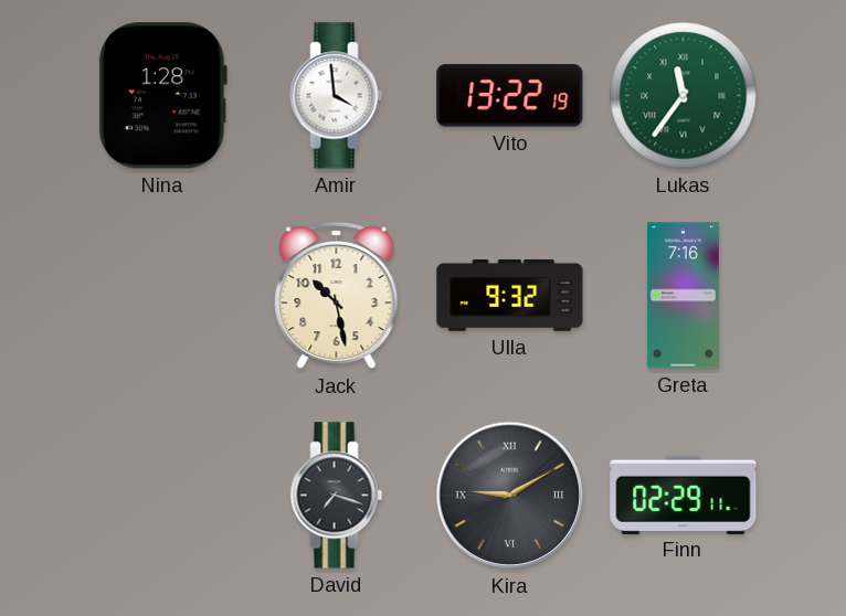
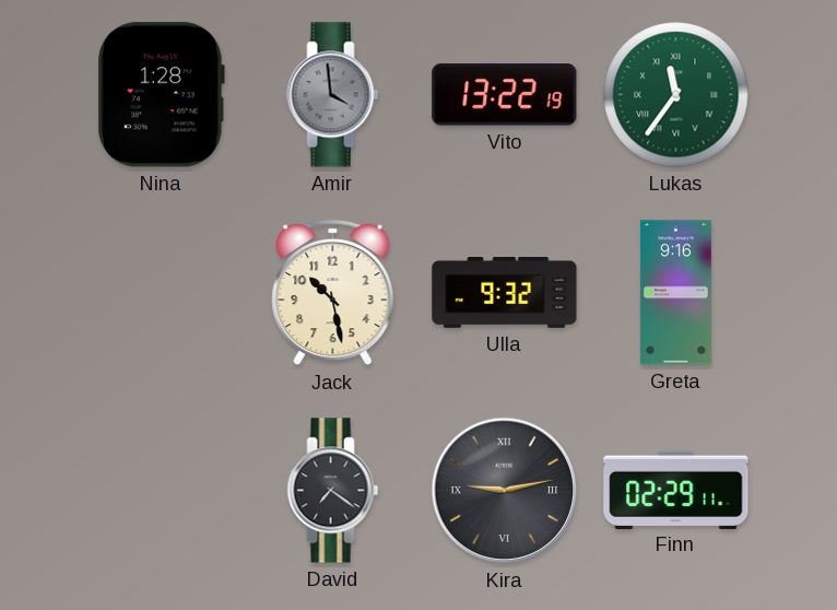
Amir dial: white -> grey
Greta: 7:16 -> 9:16
David: 7:18 -> 7:21
Kira: 9:10 -> 9:13
